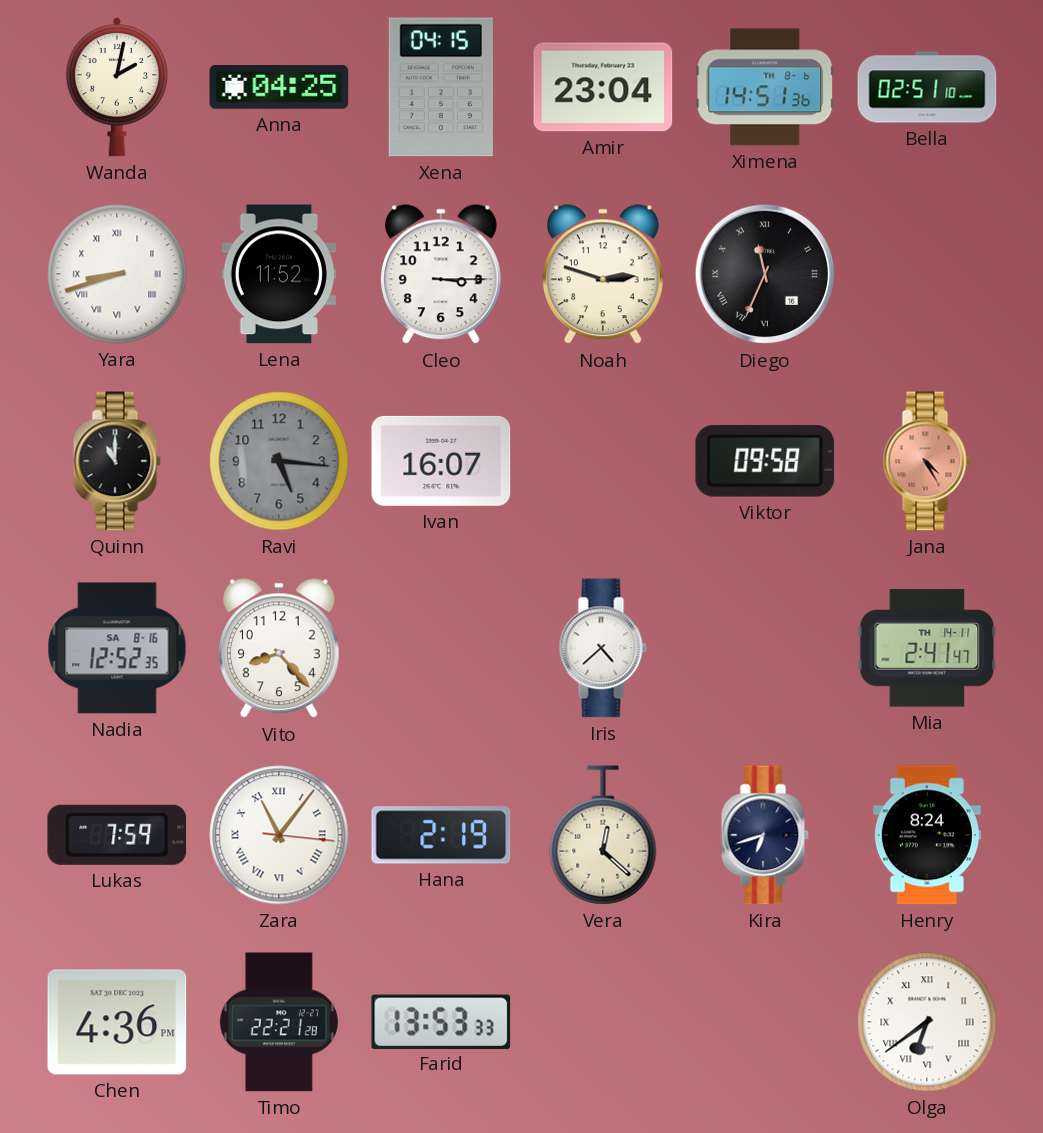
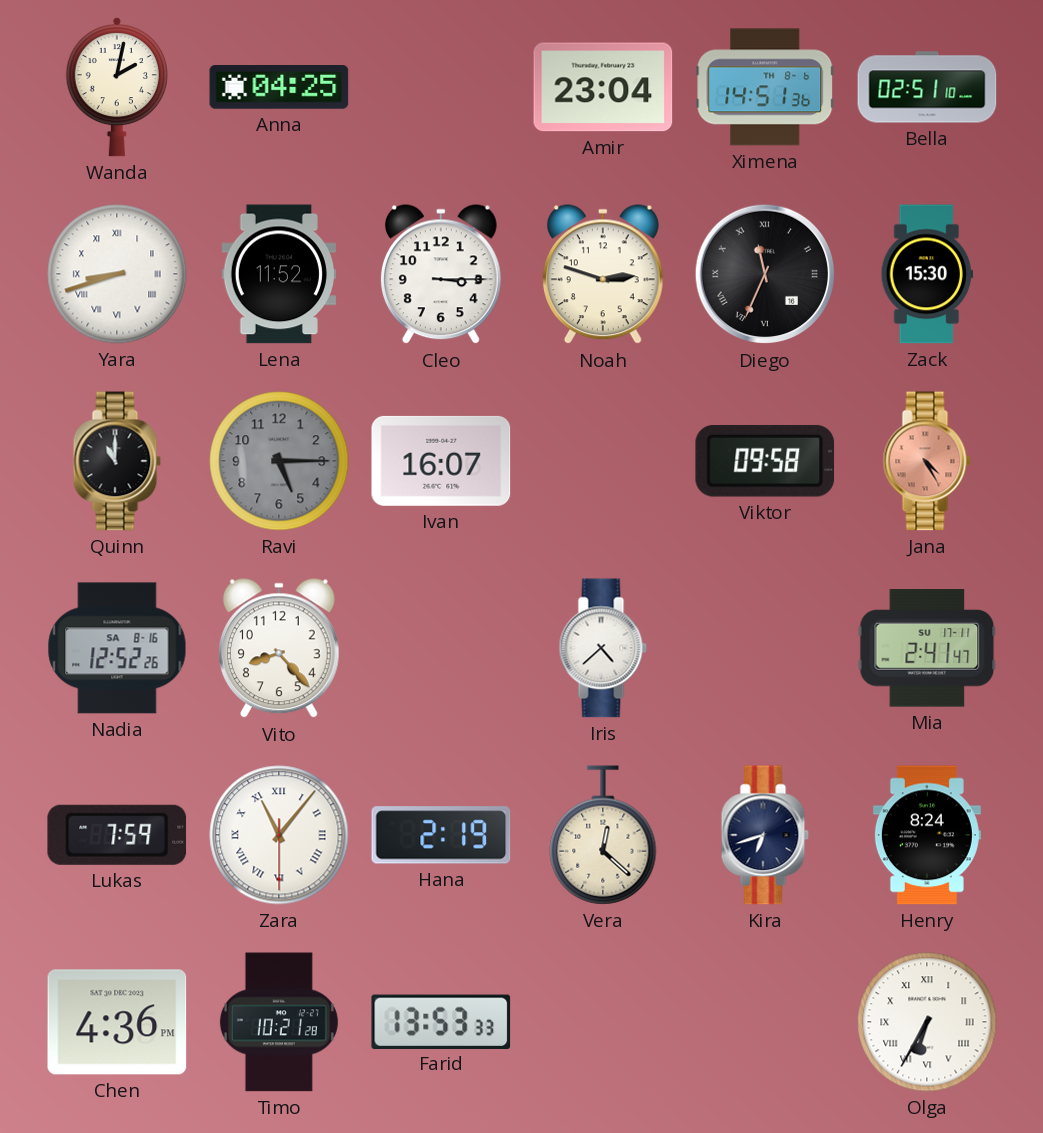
Xena: 04:15 -> none
Zack: none -> 15:30
Ravi: 5:16 -> 5:15
Nadia: 12:52:35 -> 12:52:26
Mia date: TH 14-11 -> SU 17-11
Zara: 11:06:16 -> 11:06:30
Timo: 22:21 -> 10:21
Olga: 6:39 -> 6:35
